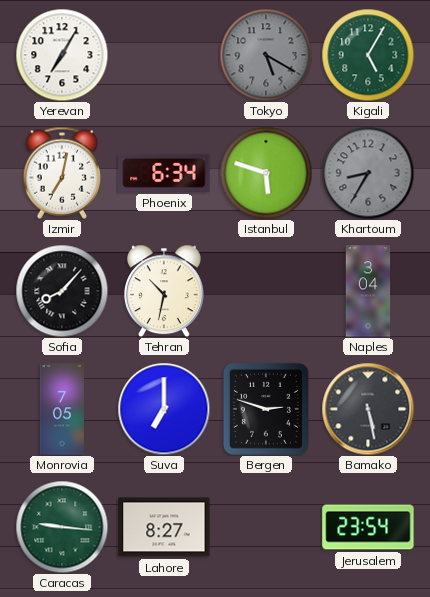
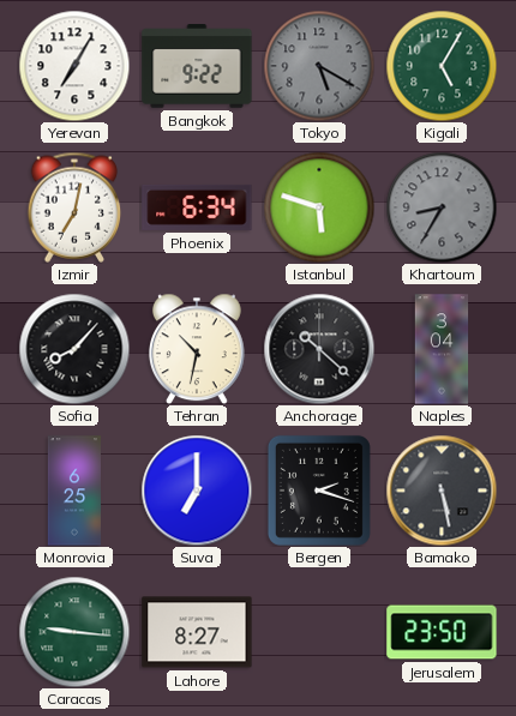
Bangkok: none -> 9:22
Anchorage: none -> 10:22
Monrovia: 7:05 -> 6:25
Bergen: 2:48 -> 2:18
Jerusalem: 23:54 -> 23:50
